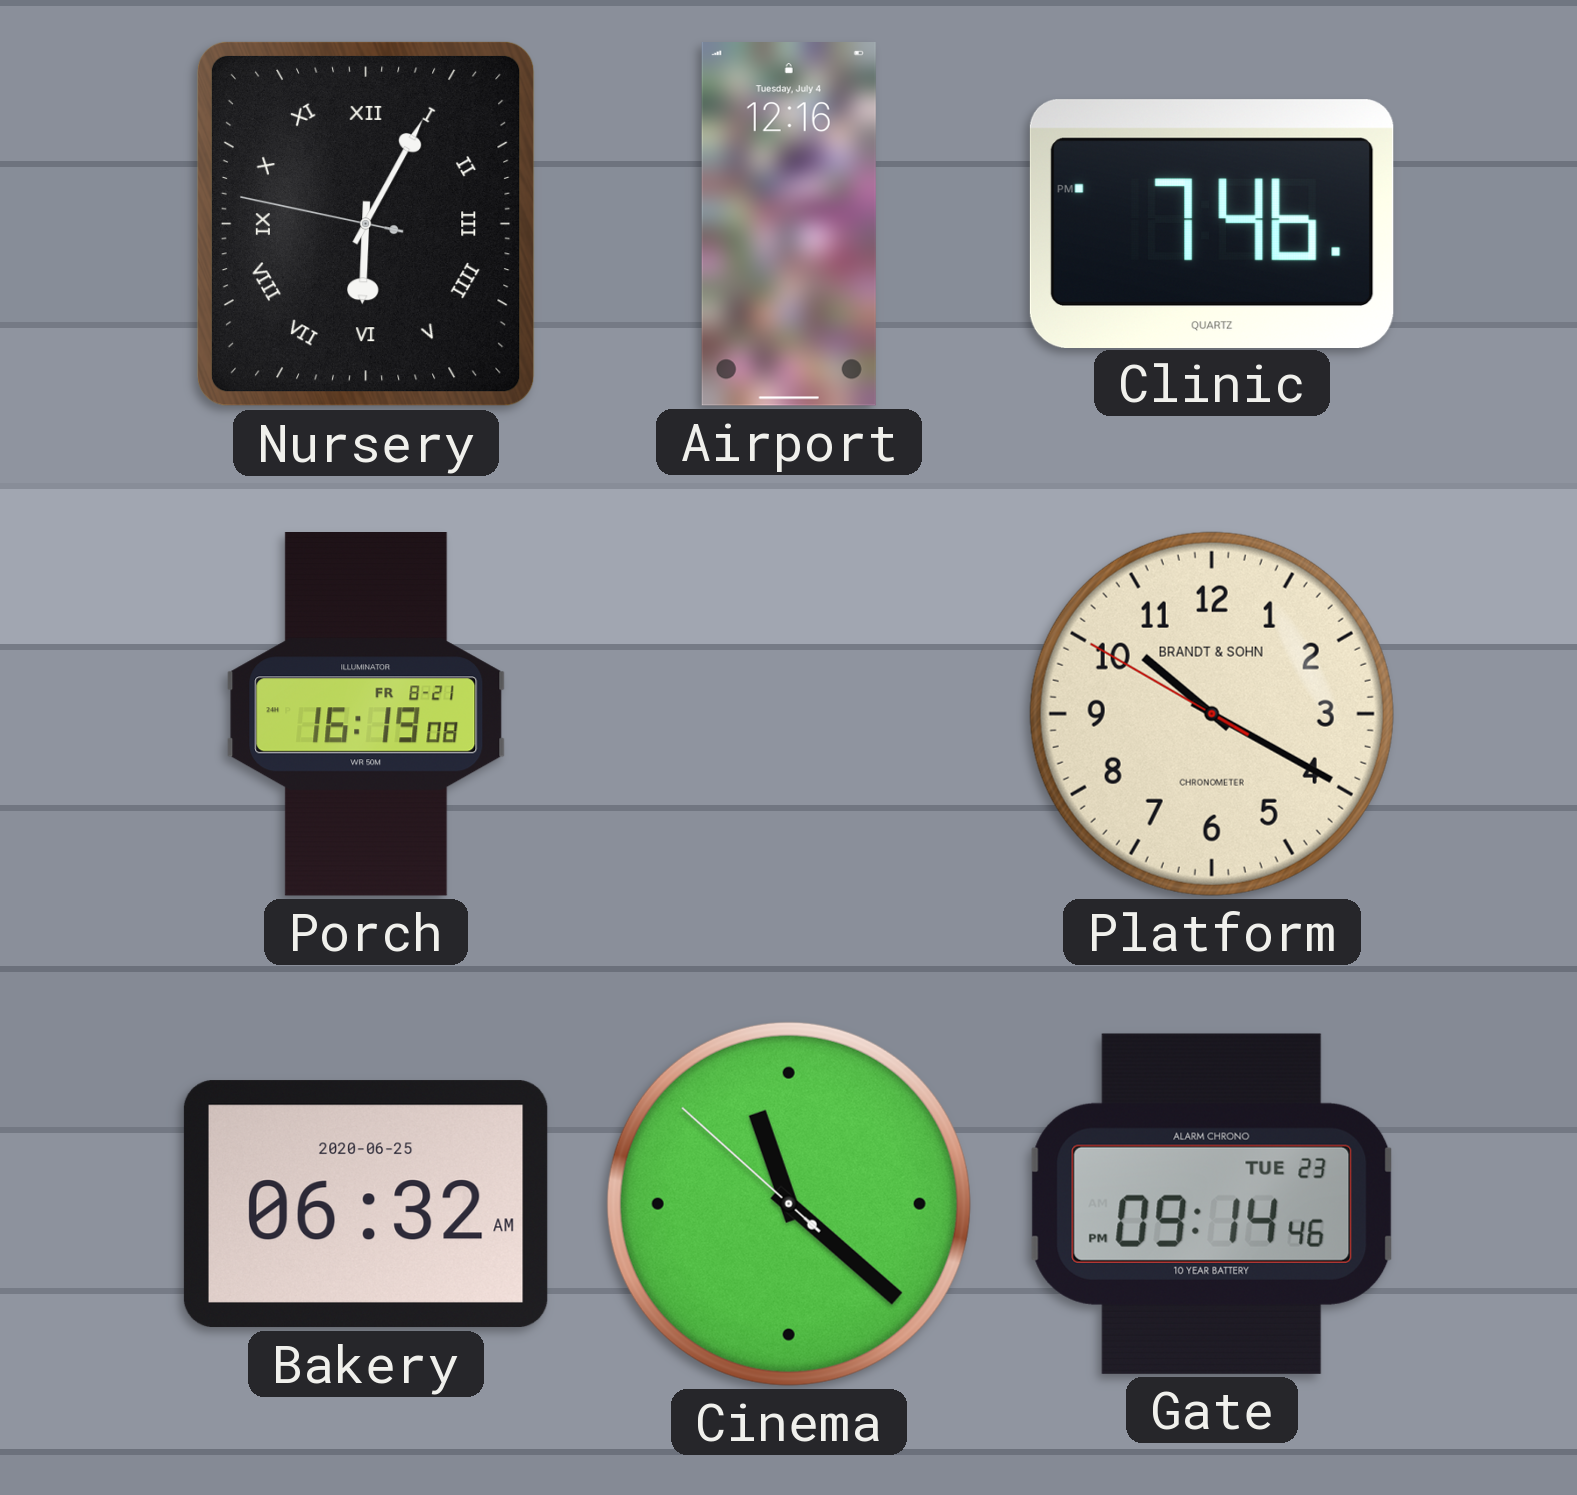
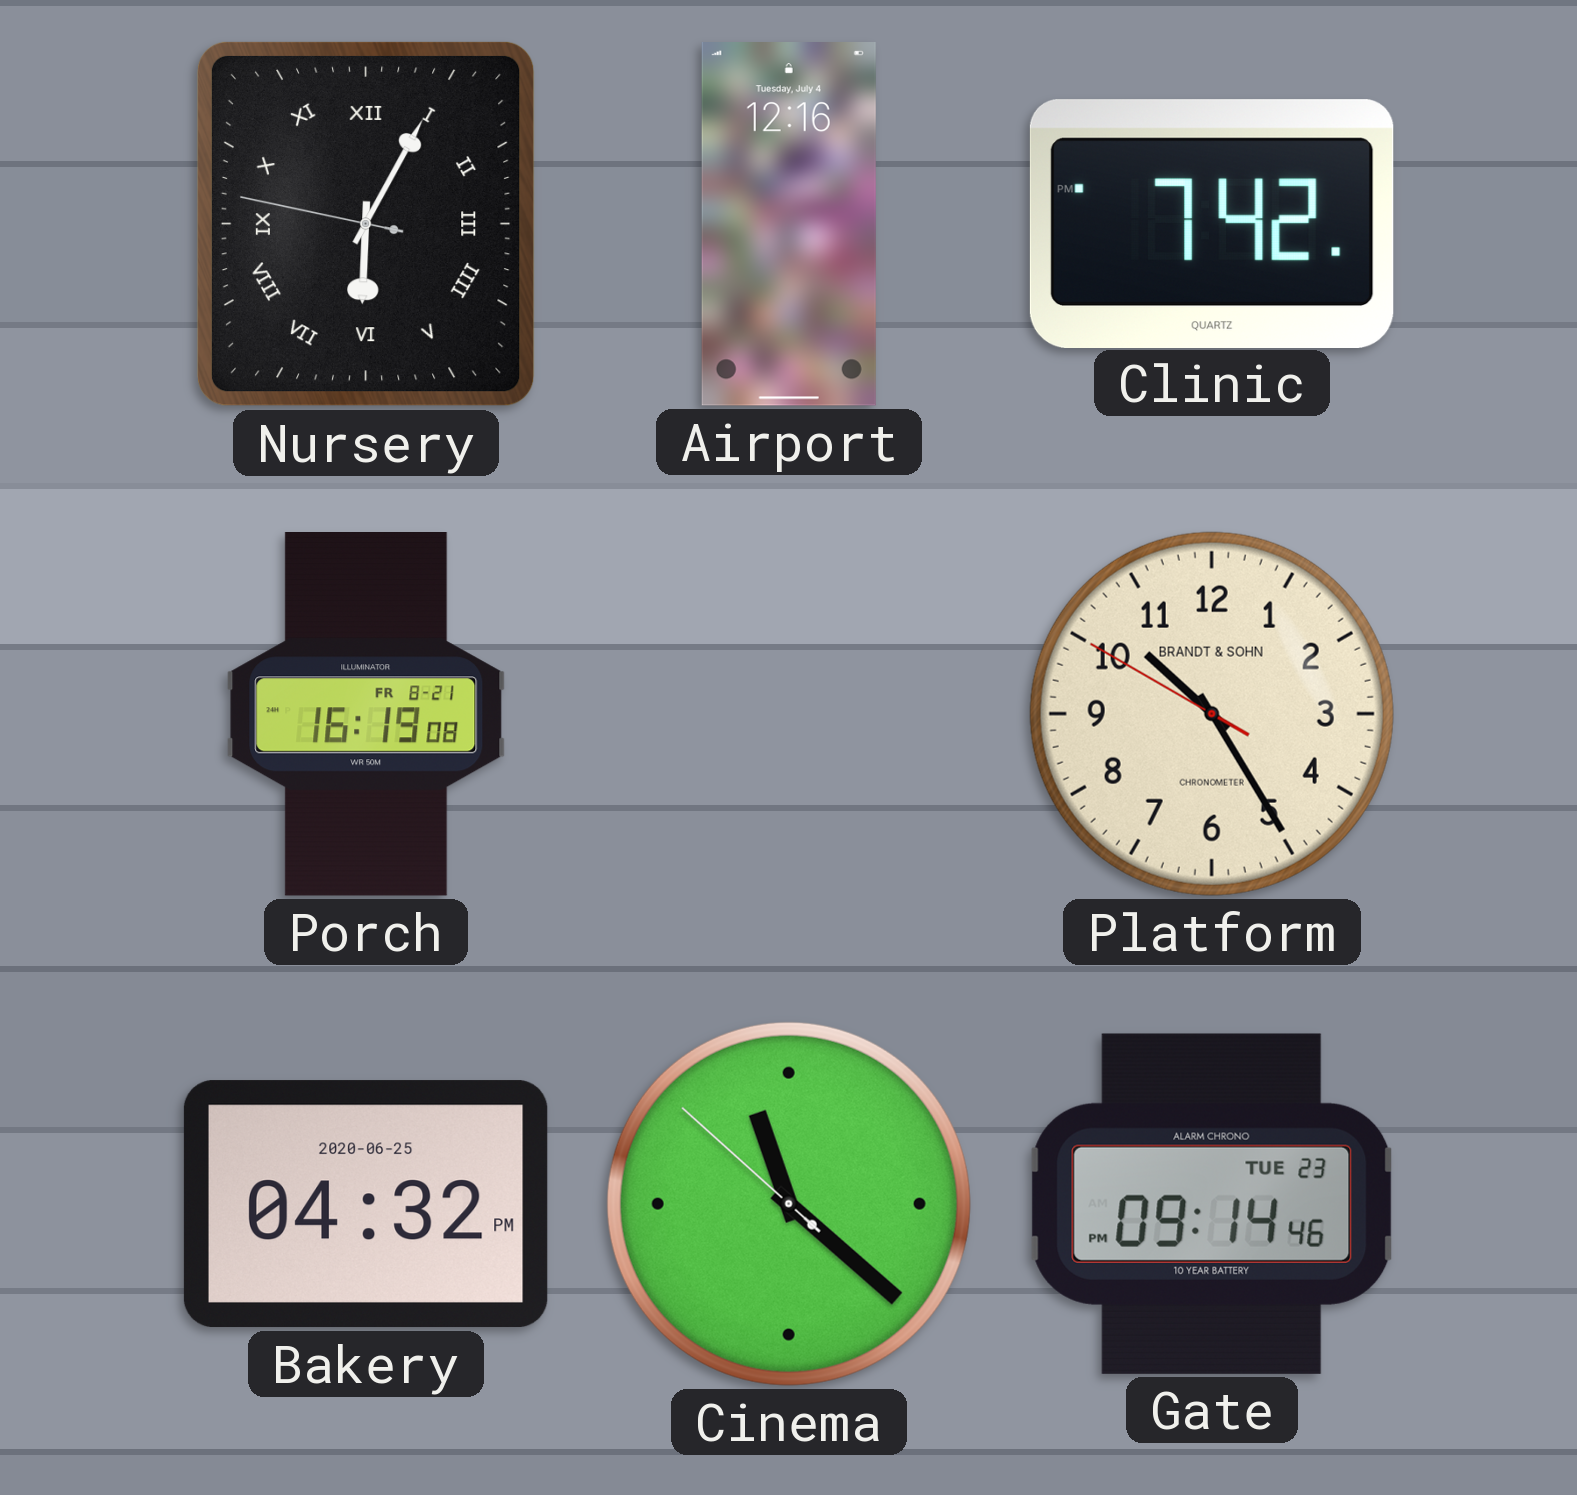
Clinic: 7:46 -> 7:42
Platform: 10:19 -> 10:24
Bakery: 06:32 -> 04:32
